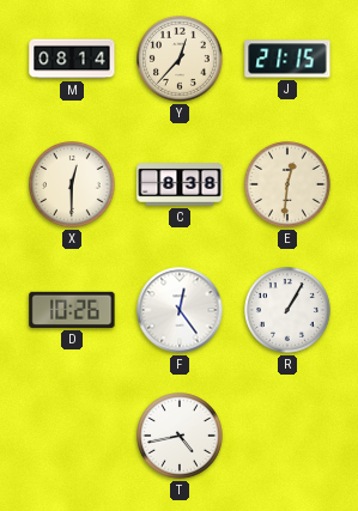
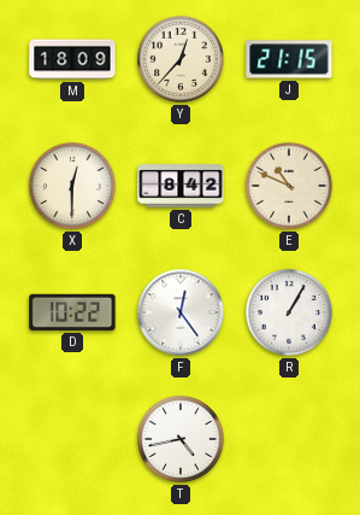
M: 08:14 -> 18:09
C: 8:38 -> 8:42
E: 12:31 -> 10:49
D: 10:26 -> 10:22
